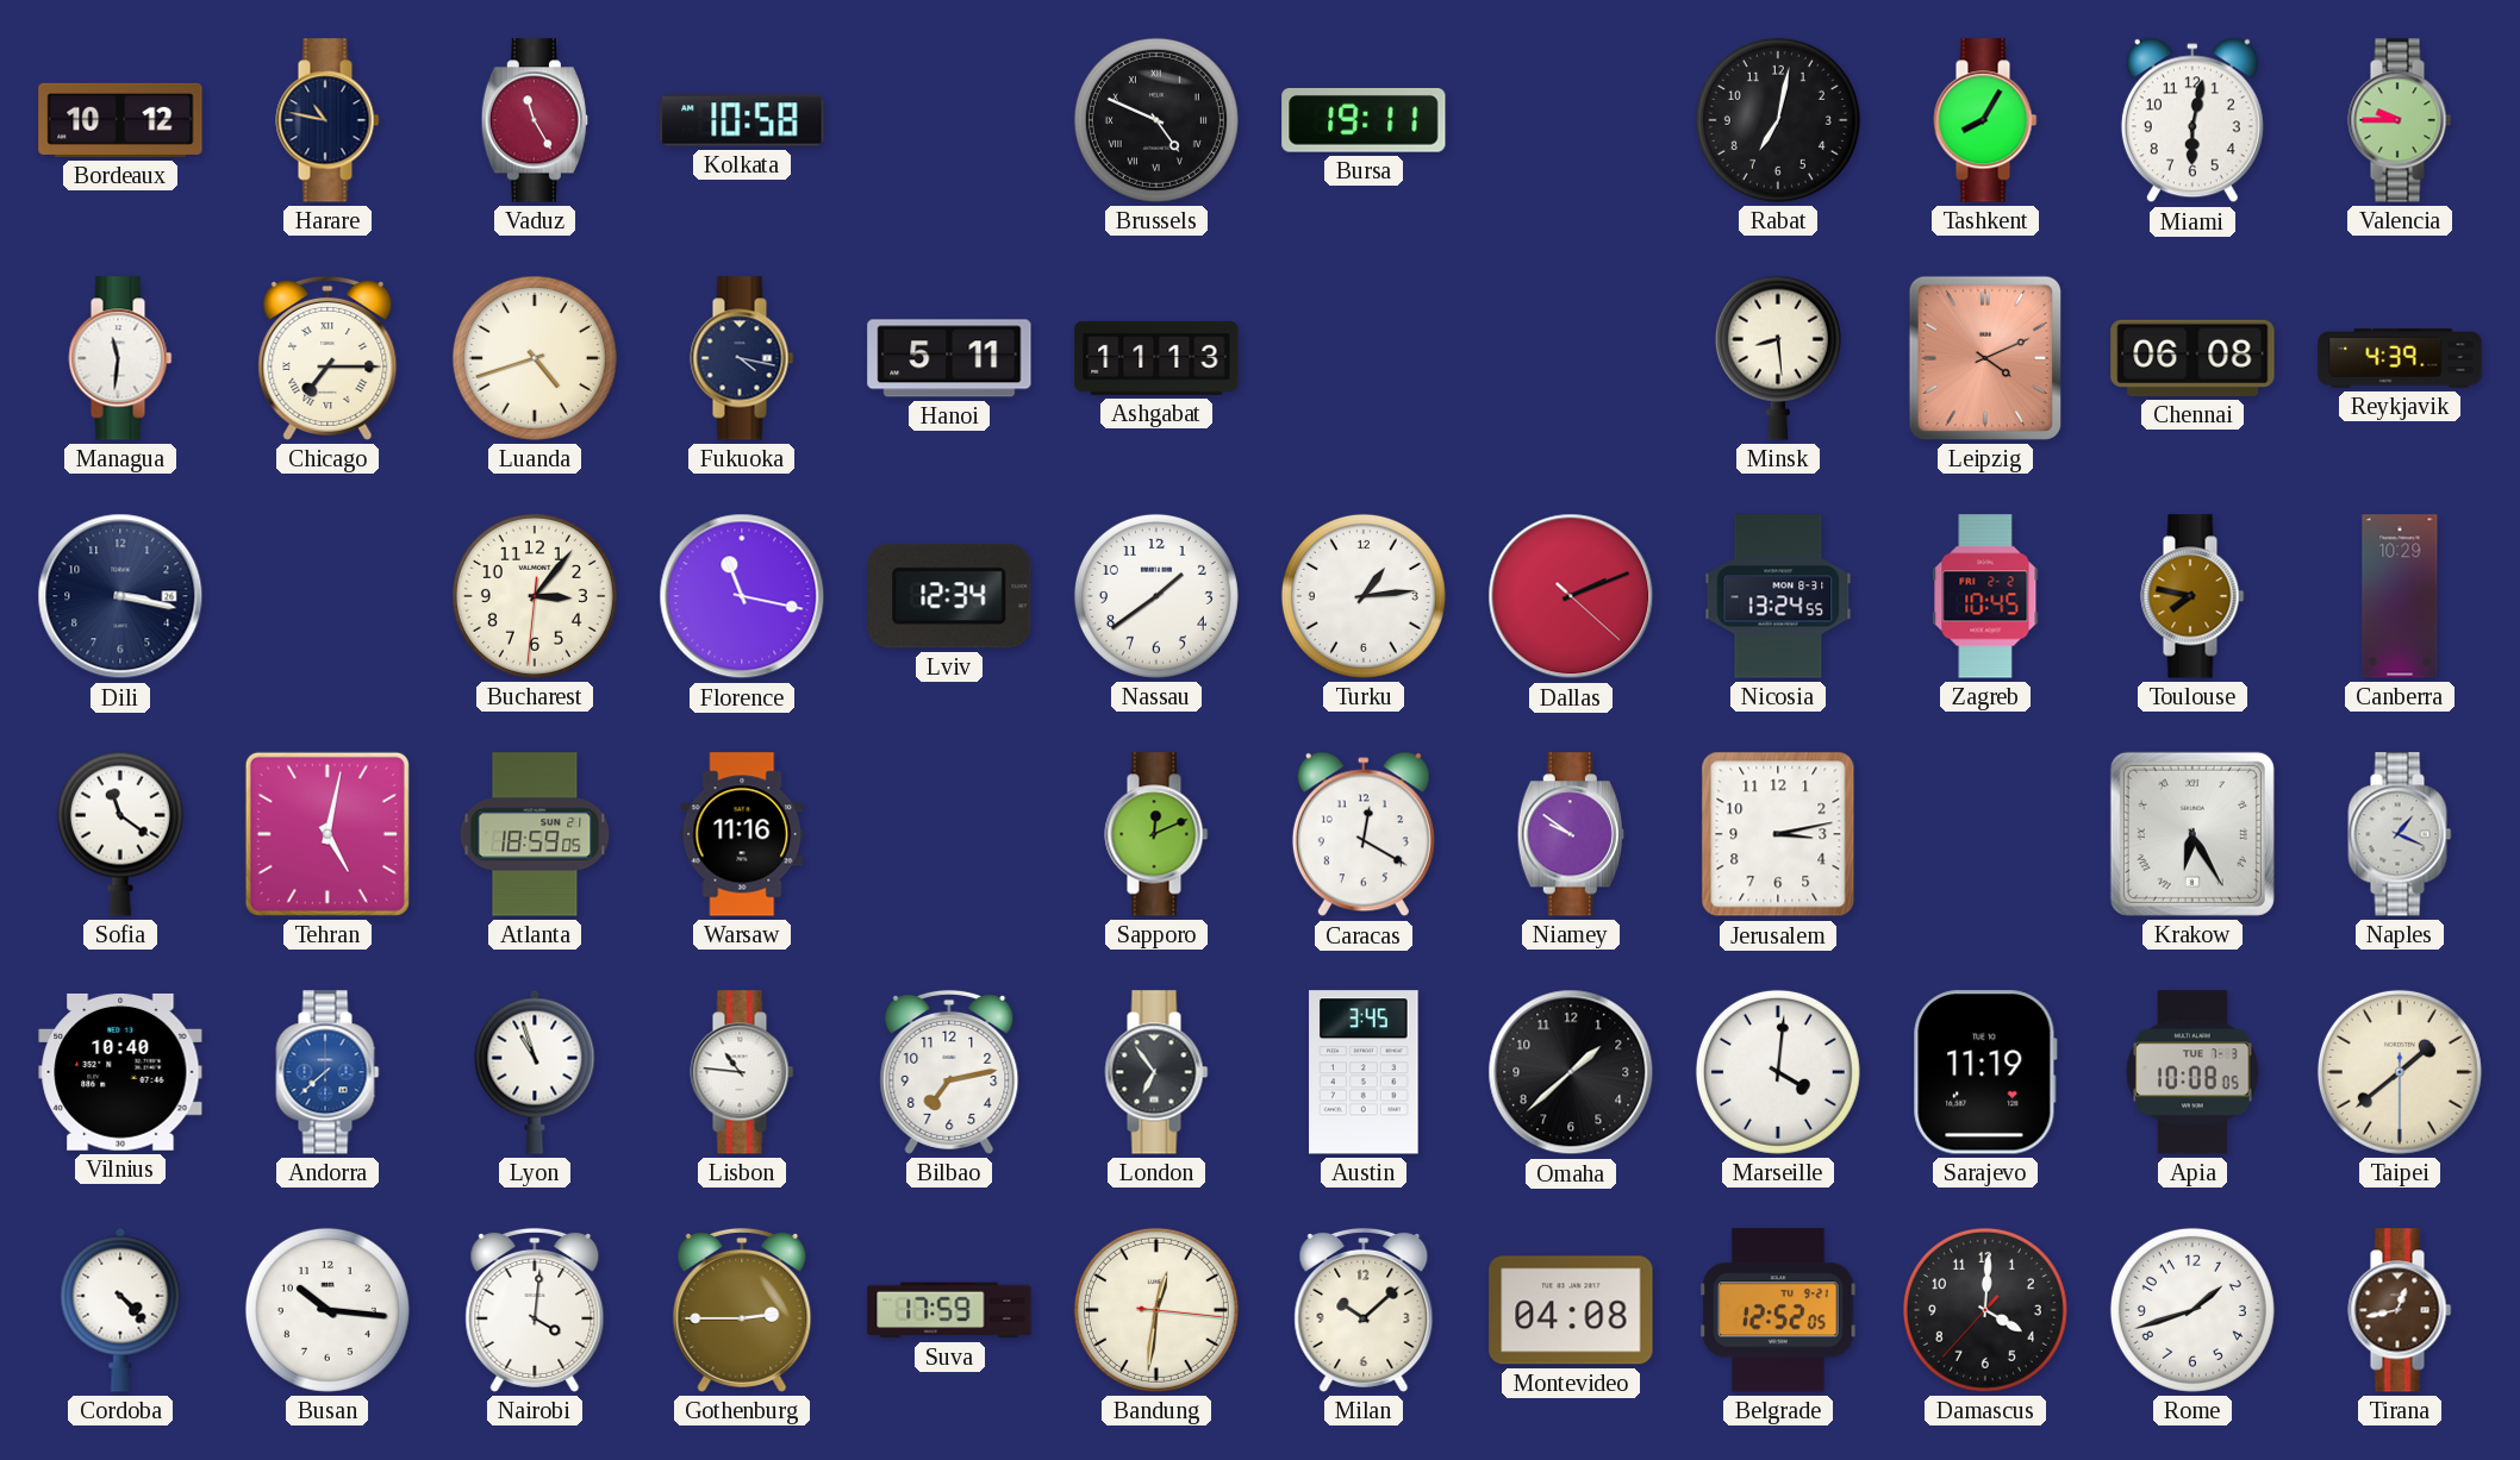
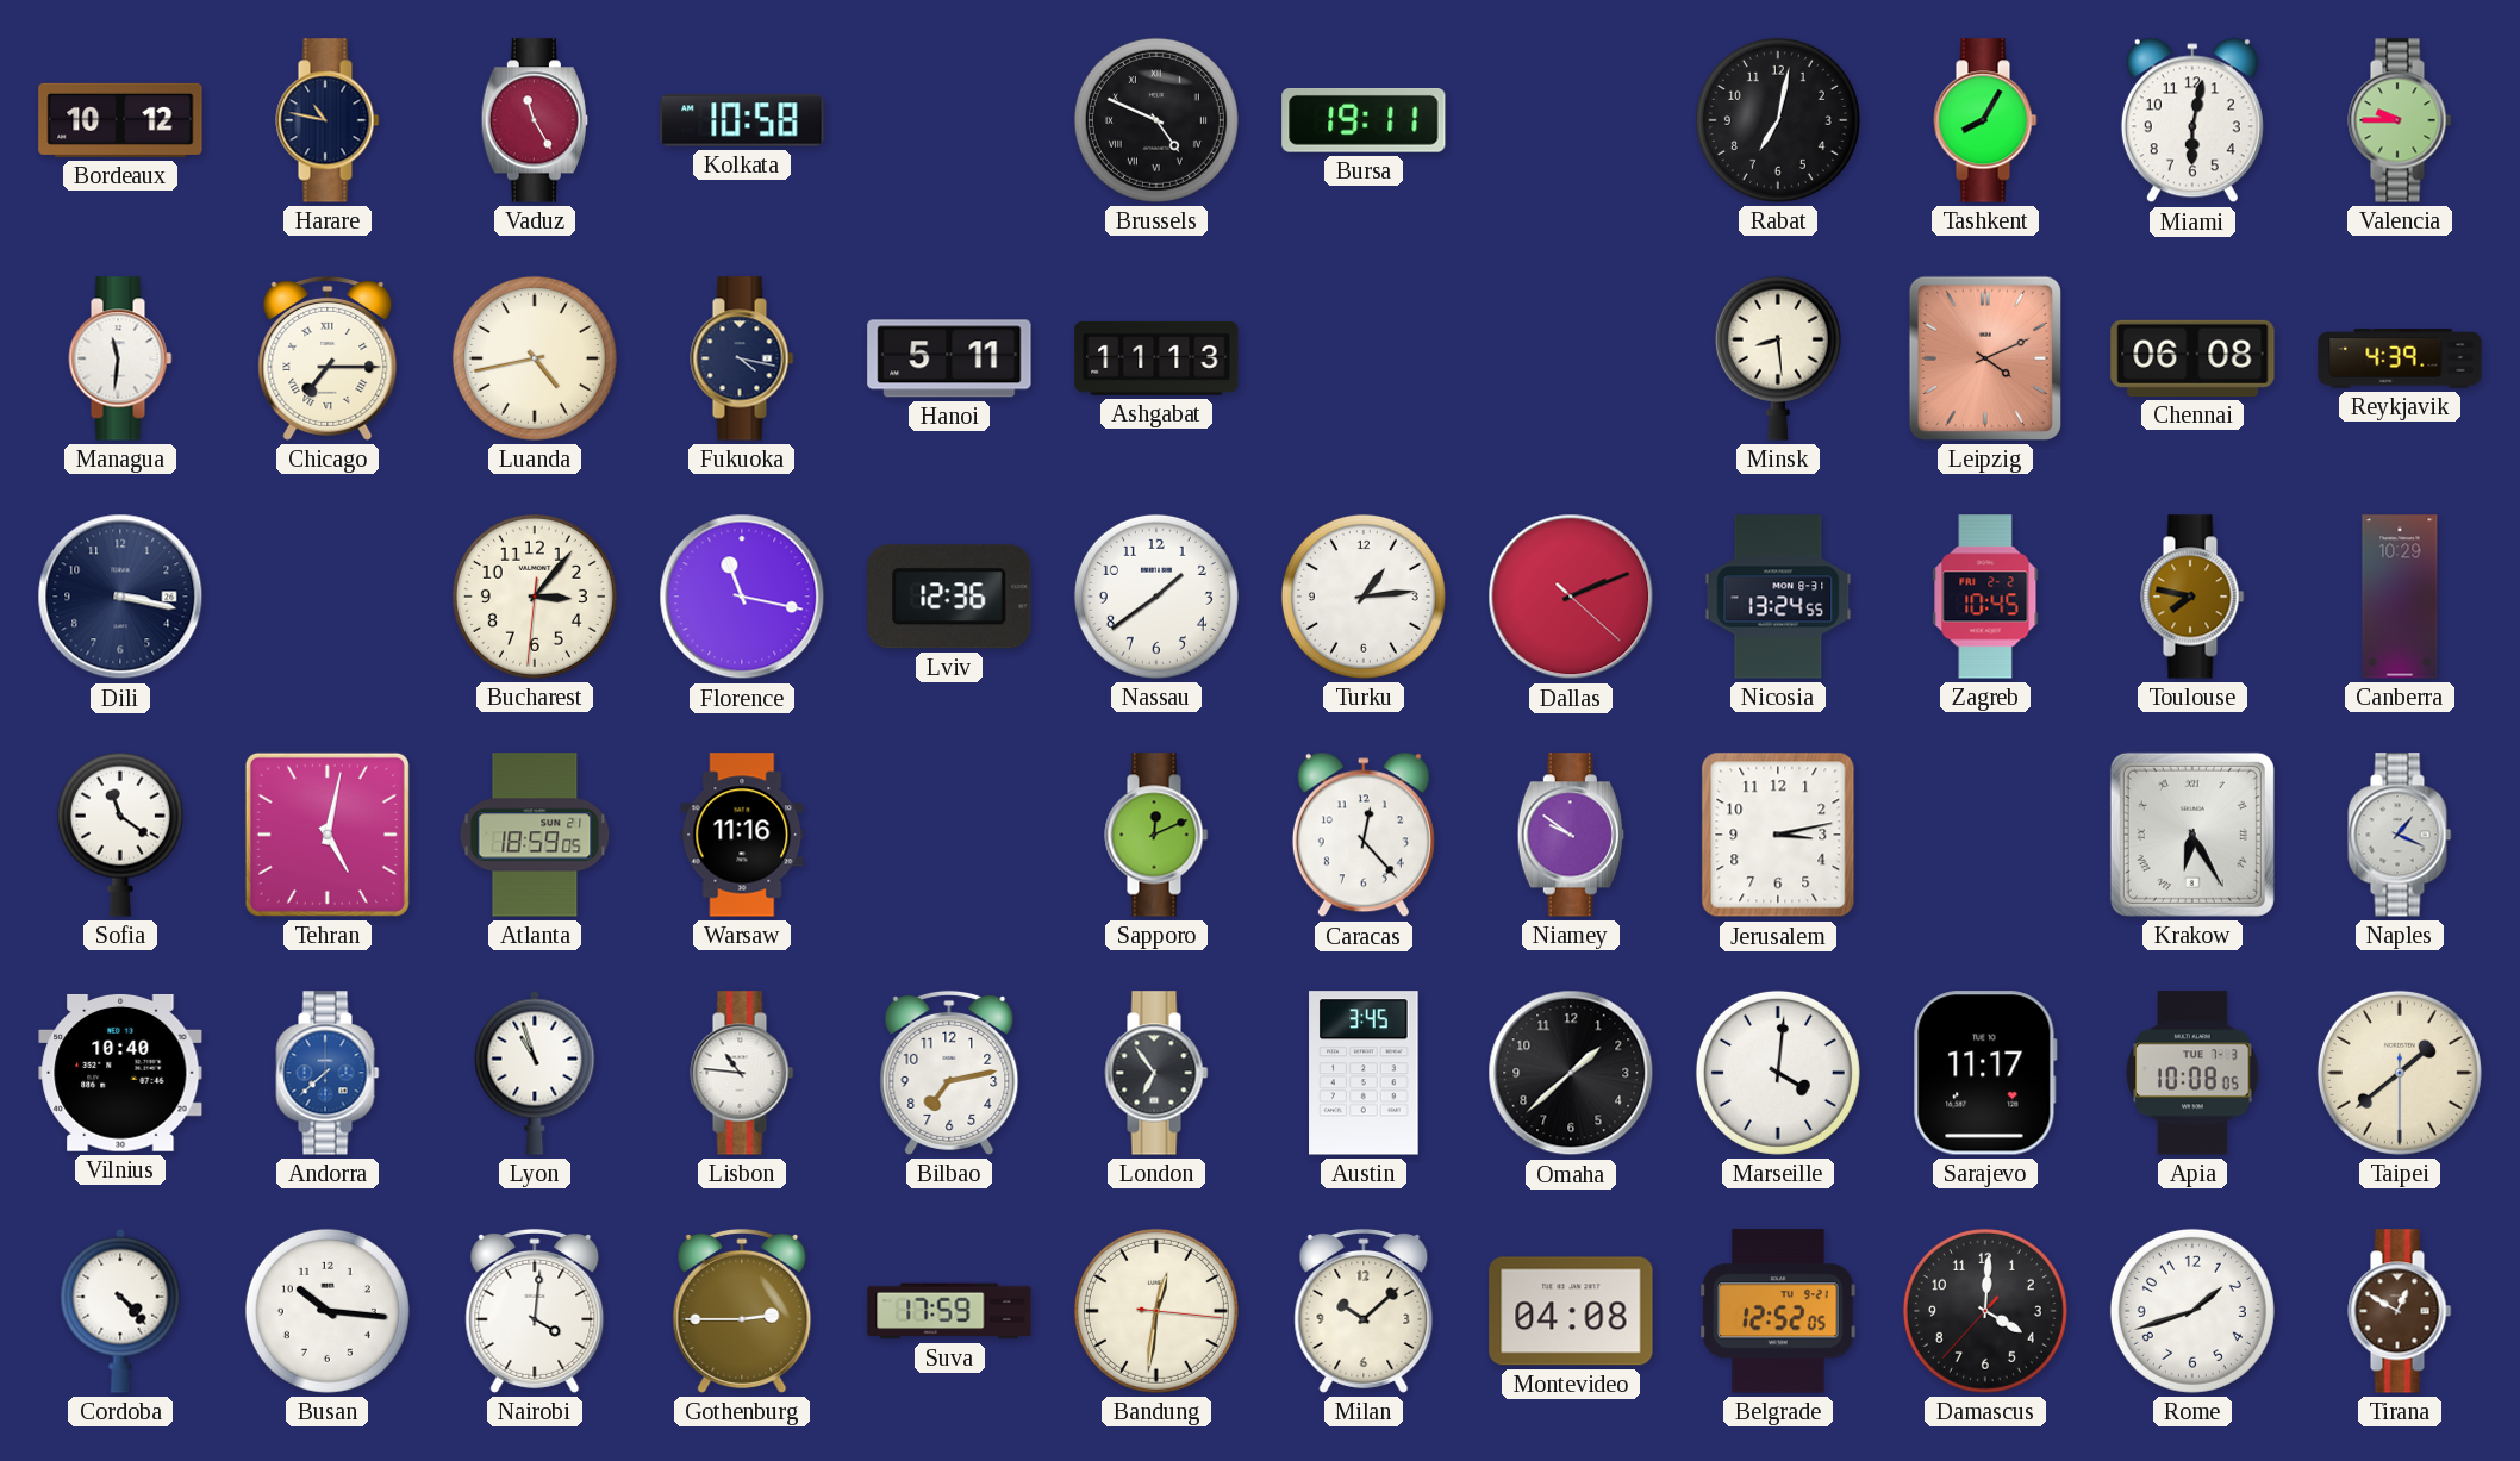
Luanda: 4:42 -> 4:43
Lviv: 12:34 -> 12:36
Caracas: 12:20 -> 12:23
Sarajevo: 11:19 -> 11:17
Tirana: 12:43 -> 12:50
